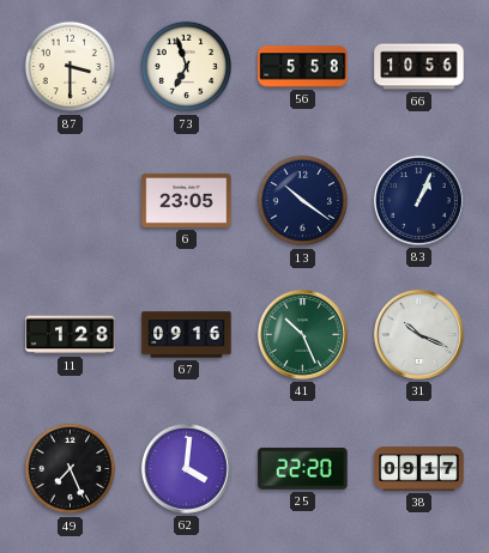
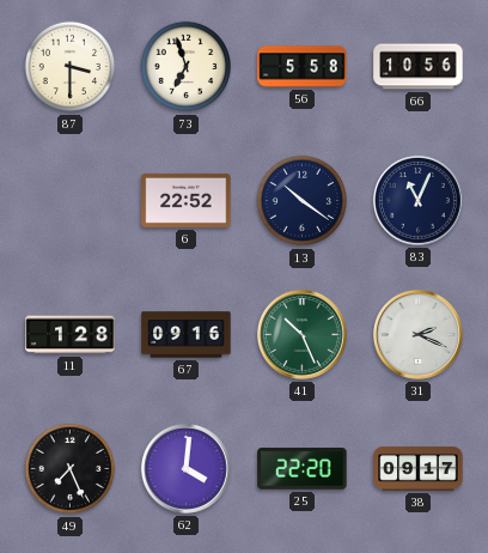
6: 23:05 -> 22:52
83: 1:04 -> 11:04
31: 10:19 -> 2:19
